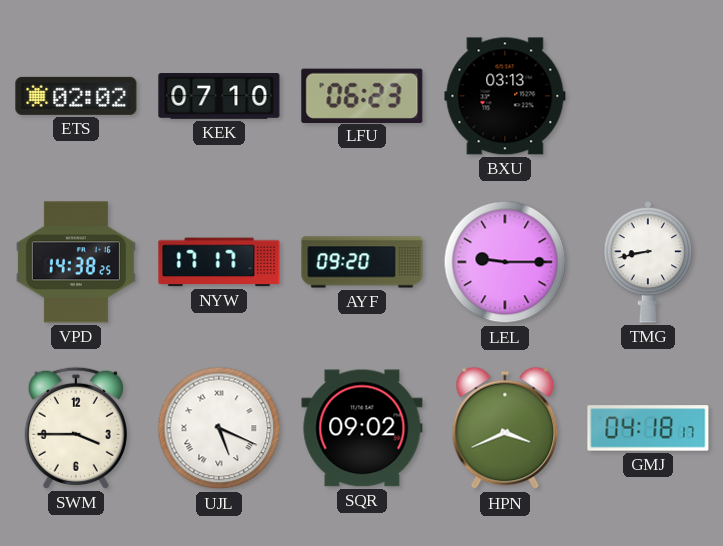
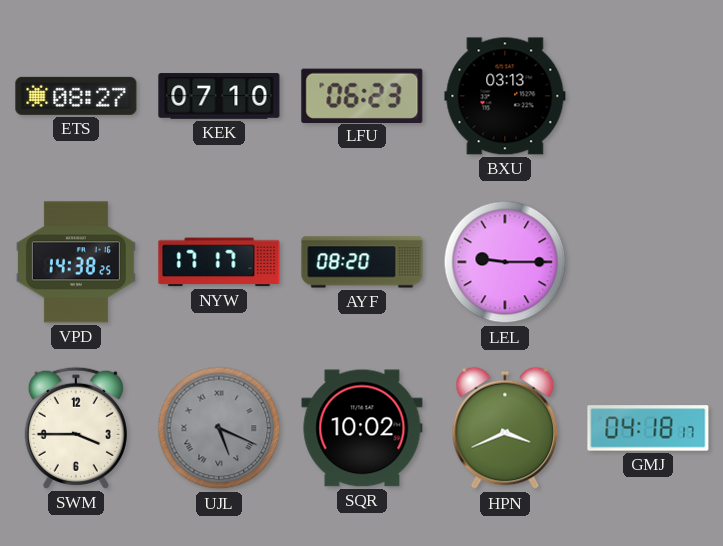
ETS: 02:02 -> 08:27
AYF: 09:20 -> 08:20
TMG: 8:43 -> none
UJL dial: white -> grey
SQR: 09:02 -> 10:02
